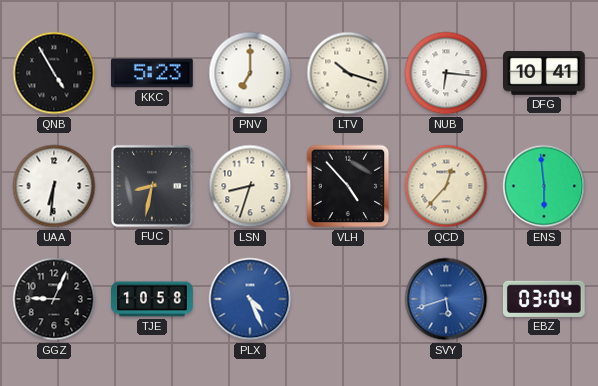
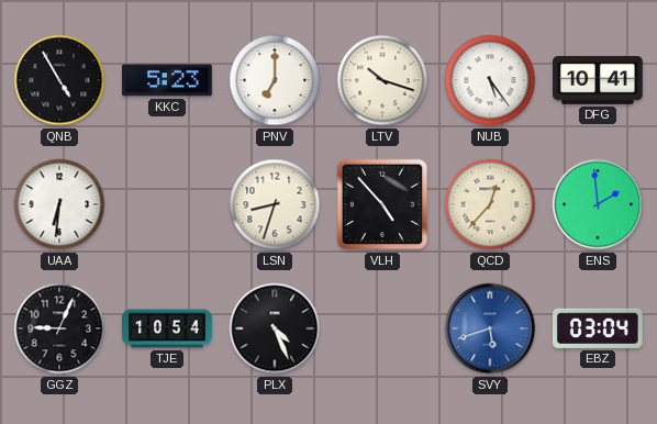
NUB: 6:16 -> 5:24
FUC: 8:32 -> none
ENS: 5:59 -> 1:59
TJE: 10:58 -> 10:54
PLX dial: blue -> black
